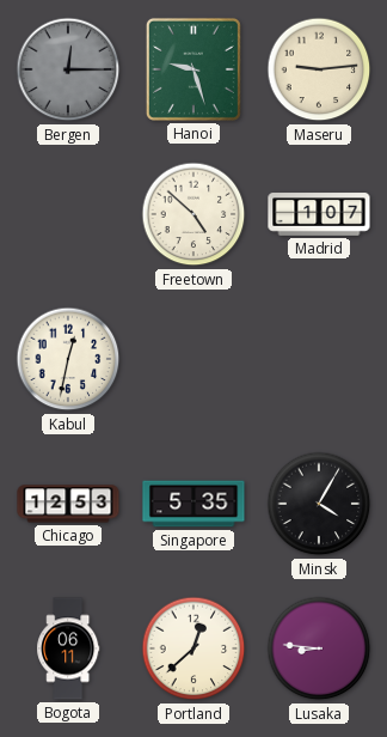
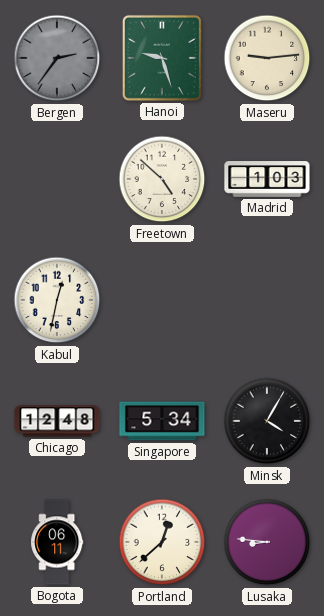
Bergen: 12:15 -> 2:36
Madrid: 1:07 -> 1:03
Chicago: 12:53 -> 12:48
Singapore: 5:35 -> 5:34
